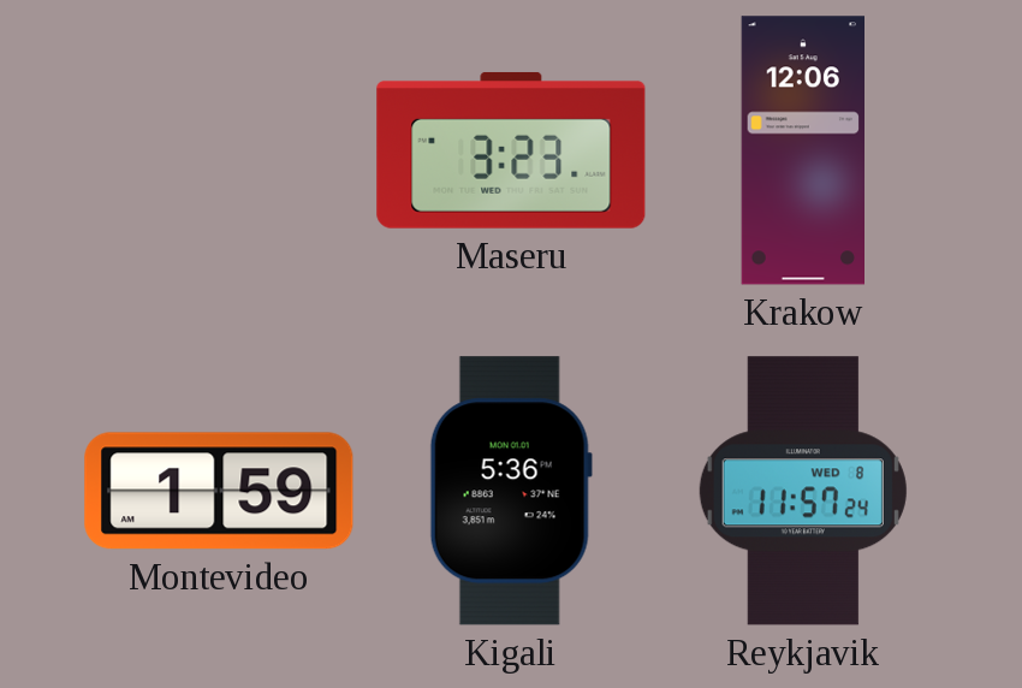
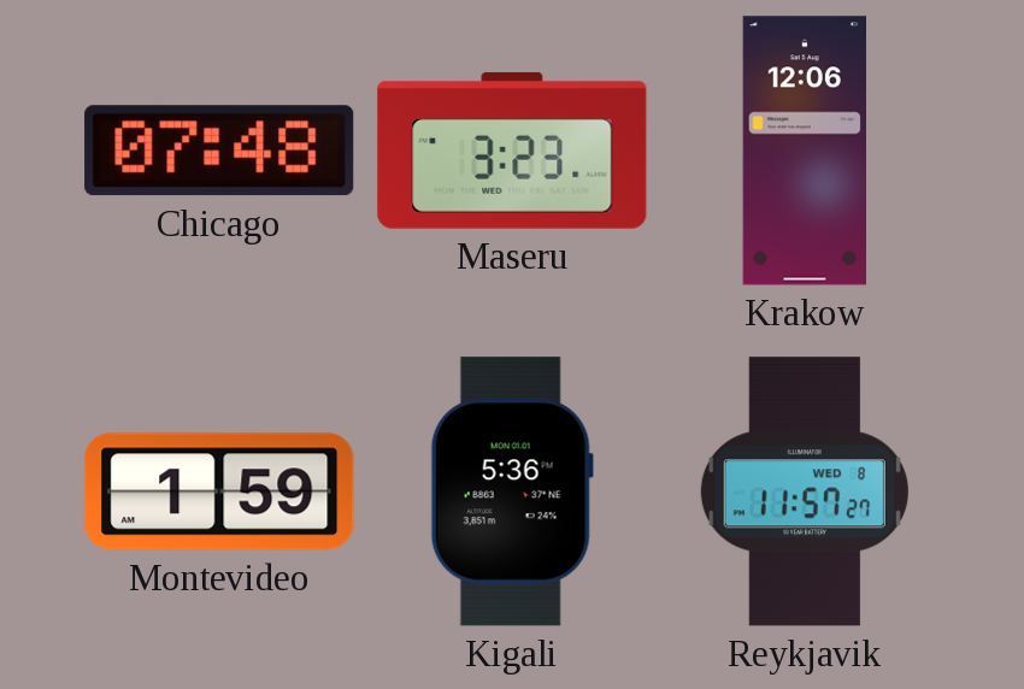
Chicago: none -> 07:48
Reykjavik: 11:57:24 -> 11:57:27
